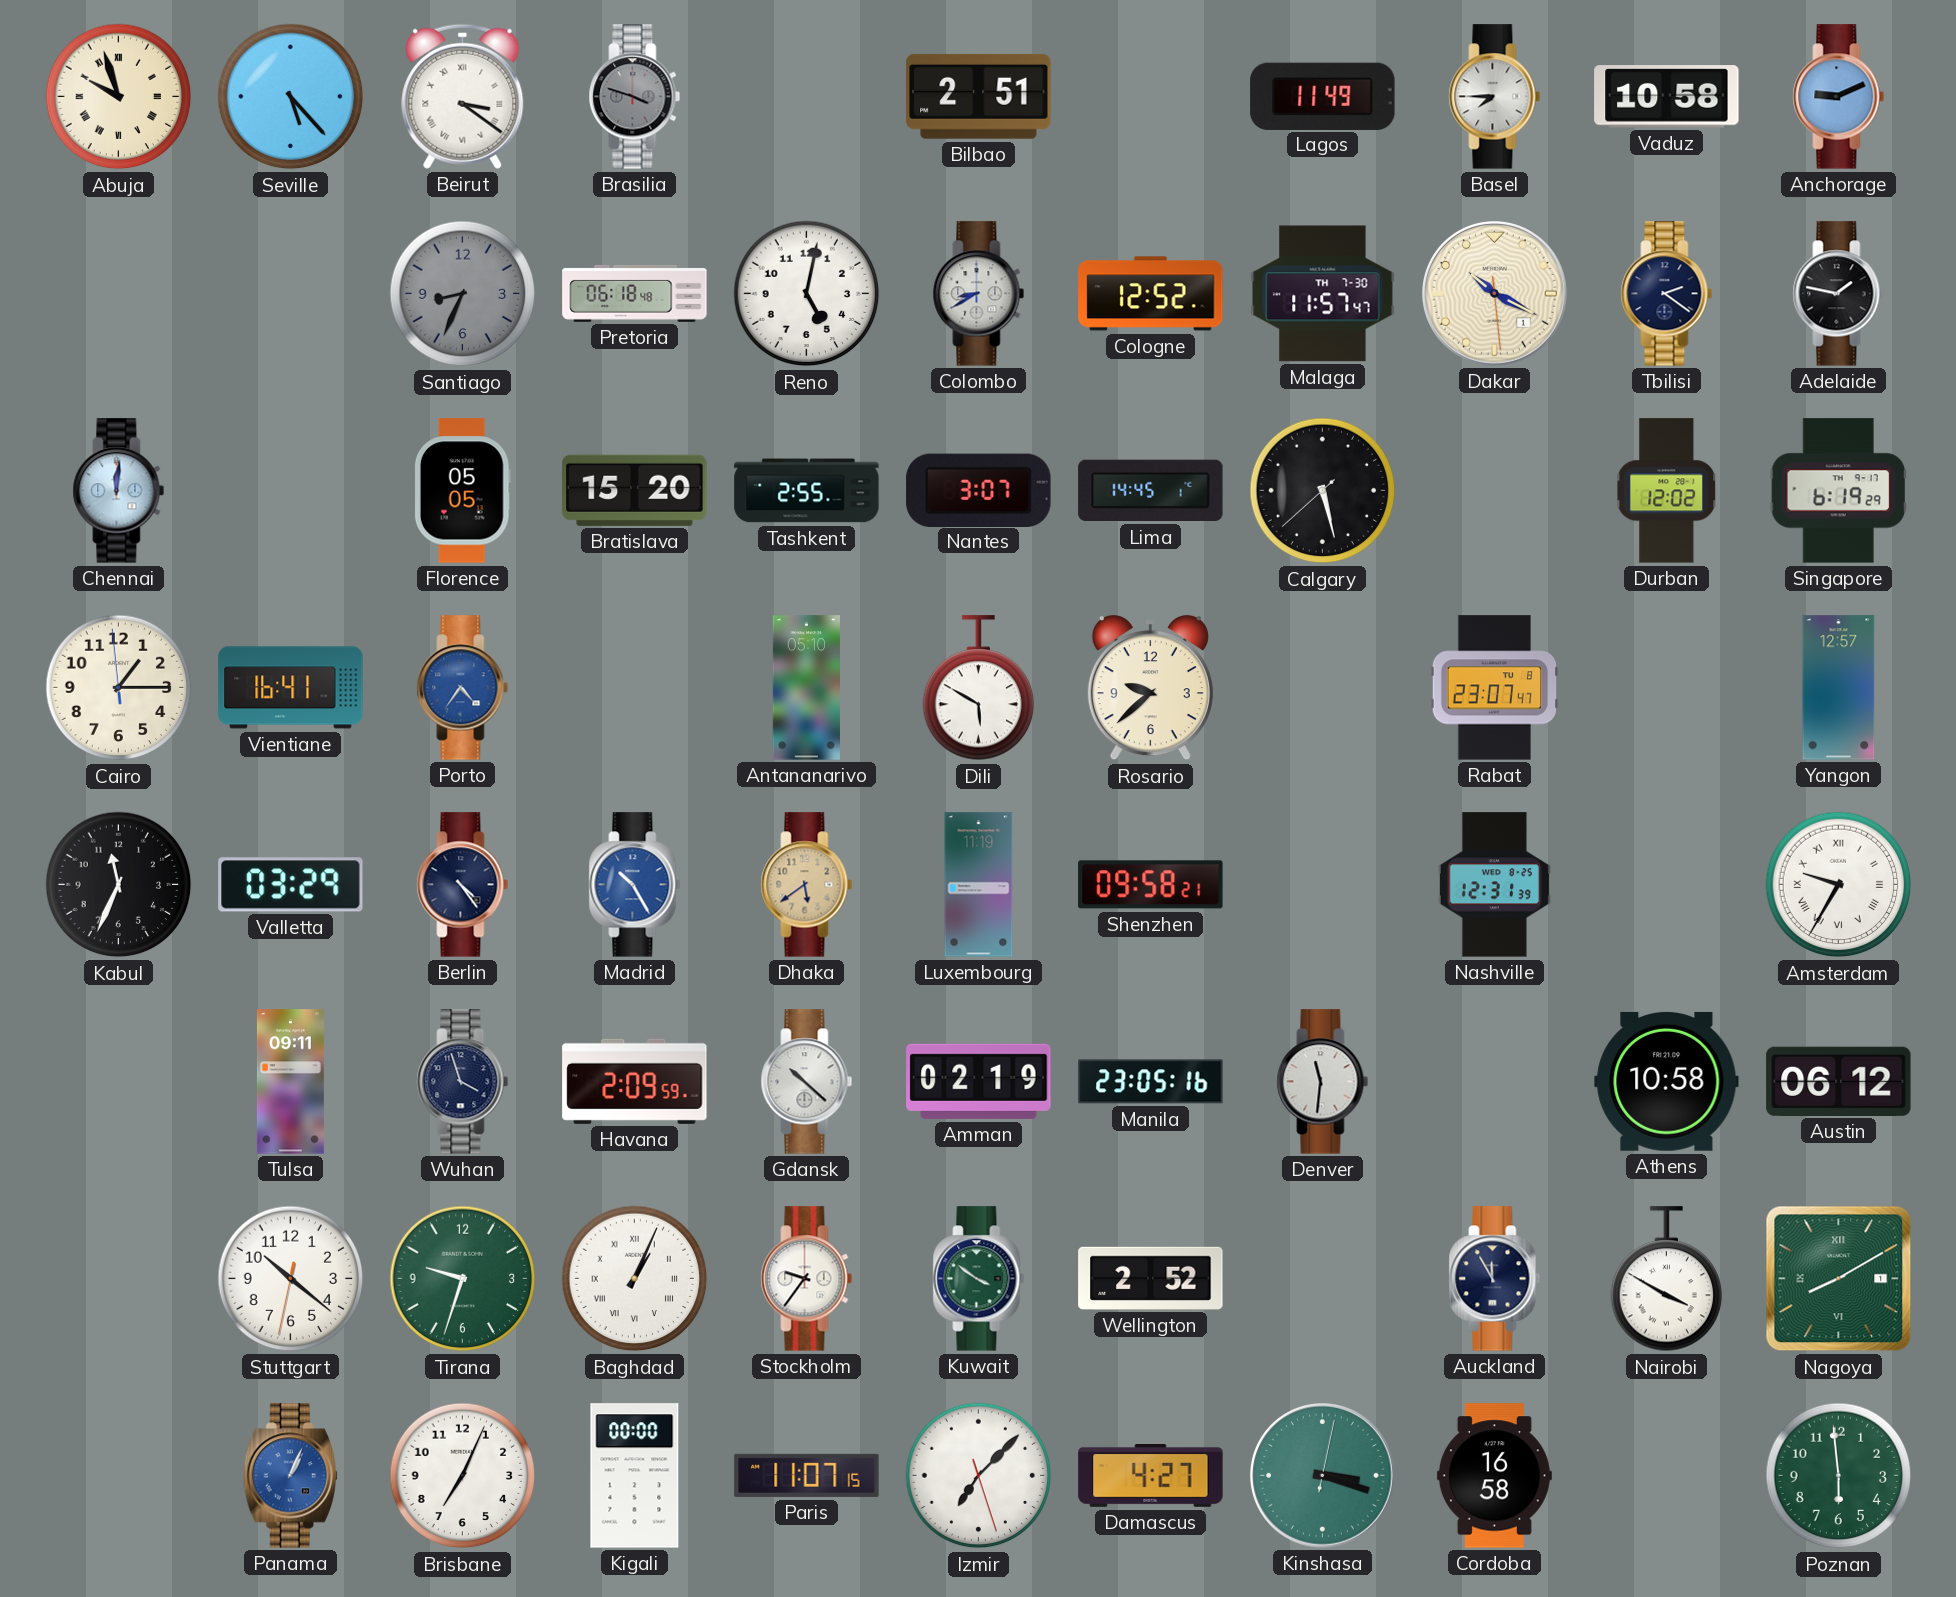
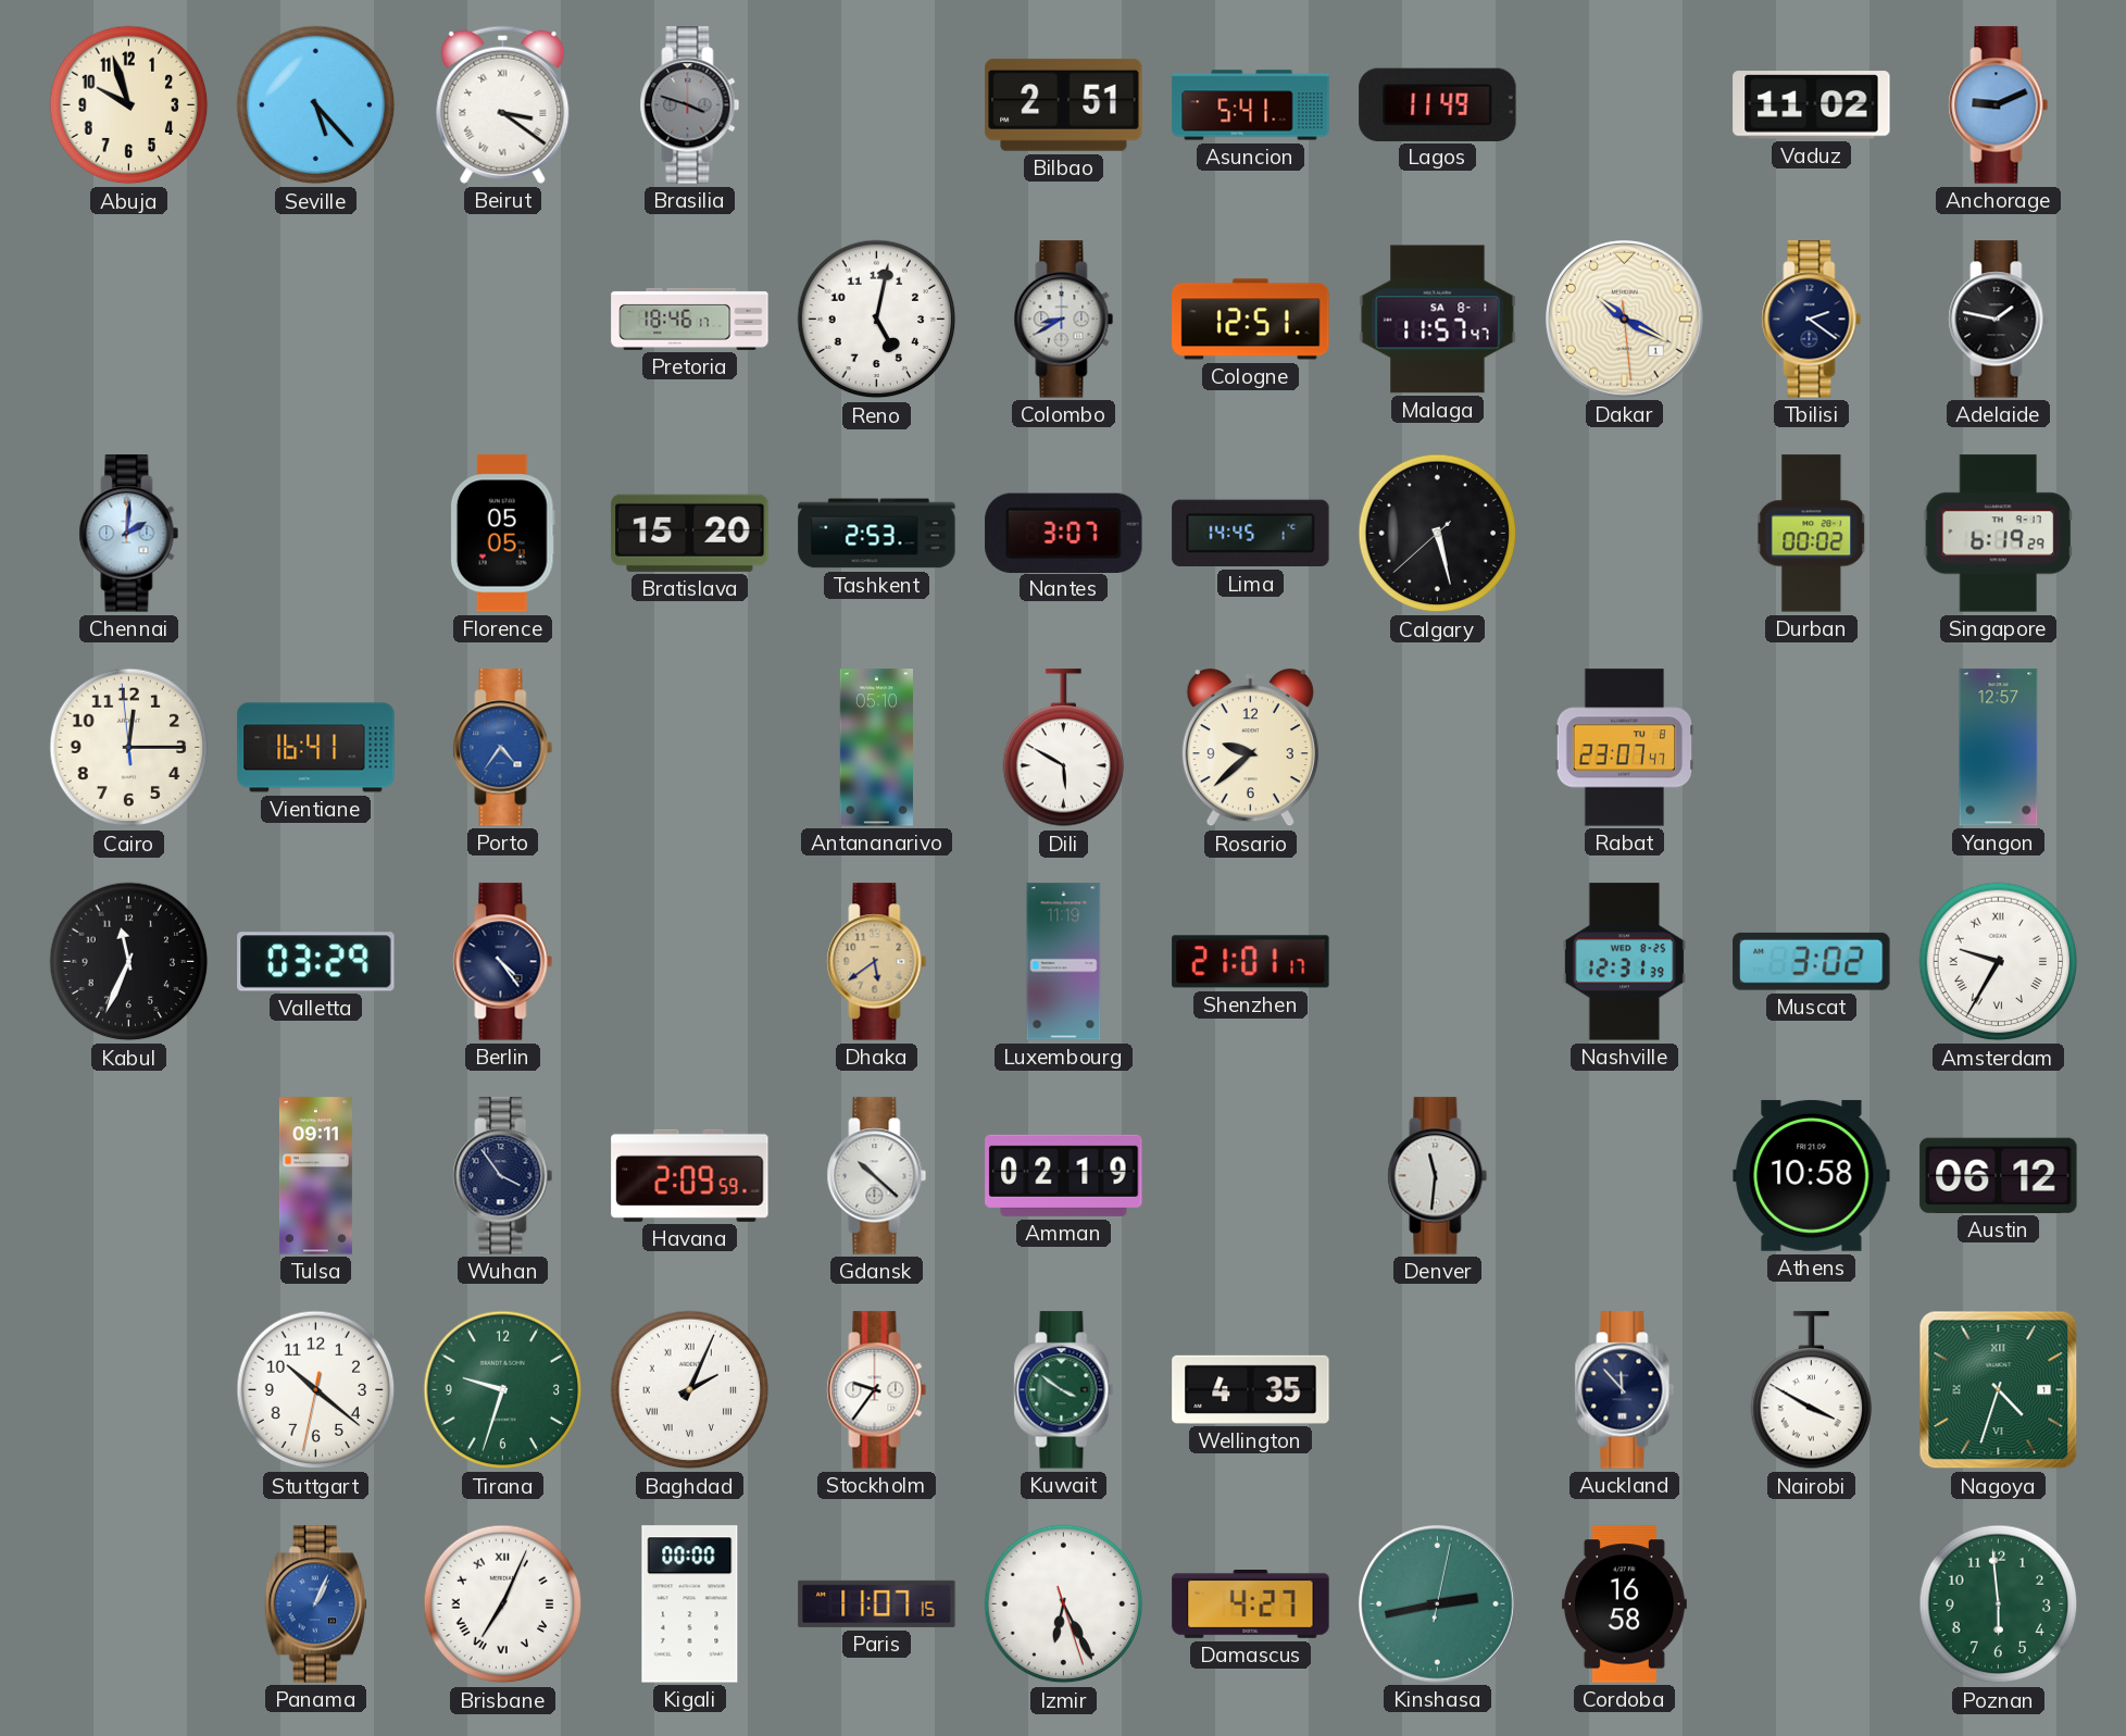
Abuja numerals: Roman -> Arabic
Asuncion: none -> 5:41
Basel: 7:45 -> none
Vaduz: 10:58 -> 11:02
Santiago: 8:34 -> none
Pretoria: 06:18 -> 18:46
Cologne: 12:52 -> 12:51
Malaga date: TH 7-30 -> SA 8-1
Chennai: 12:01 -> 2:01
Tashkent: 2:55 -> 2:53
Durban: 12:02 -> 00:02
Cairo: 1:14 -> 12:14
Madrid: 10:25 -> none
Shenzhen: 09:58 -> 21:01
Muscat: none -> 3:02
Wuhan: 3:57 -> 3:54
Manila: 23:05 -> none
Baghdad: 1:04 -> 2:04
Wellington: 2:52 -> 4:35
Auckland: 11:55 -> 11:53
Nagoya: 8:10 -> 4:33
Brisbane numerals: Arabic -> Roman
Izmir: 7:07 -> 6:25
Kinshasa: 3:18 -> 2:43
